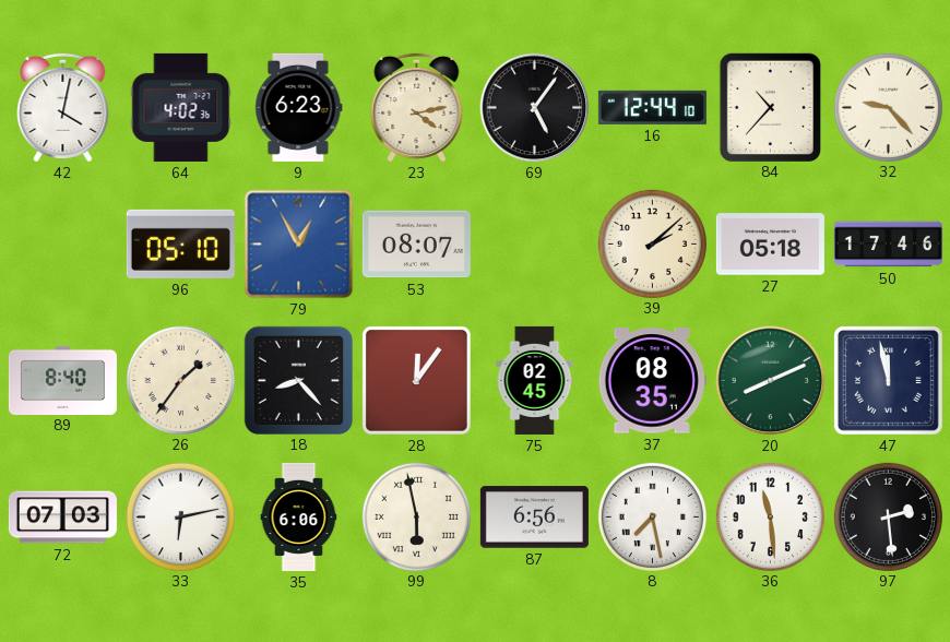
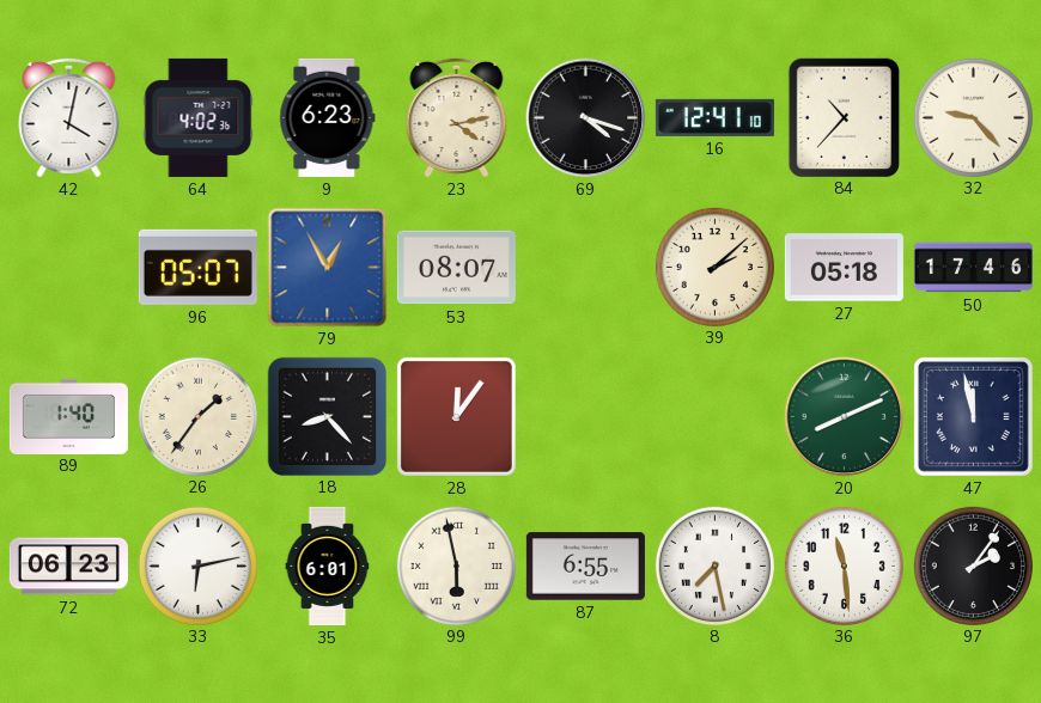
69: 5:06 -> 4:18
16: 12:44 -> 12:41
96: 05:10 -> 05:07
89: 8:40 -> 1:40
75: 02:45 -> none
37: 08:35 -> none
72: 07:03 -> 06:23
35: 6:06 -> 6:01
87: 6:56 -> 6:55
97: 2:29 -> 2:06
